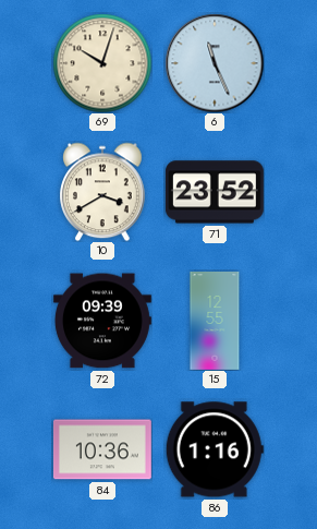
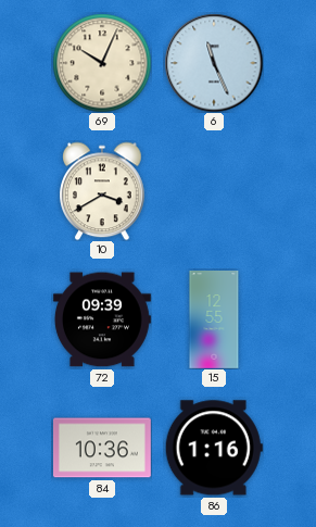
69: 10:03 -> 10:04
71: 23:52 -> none
